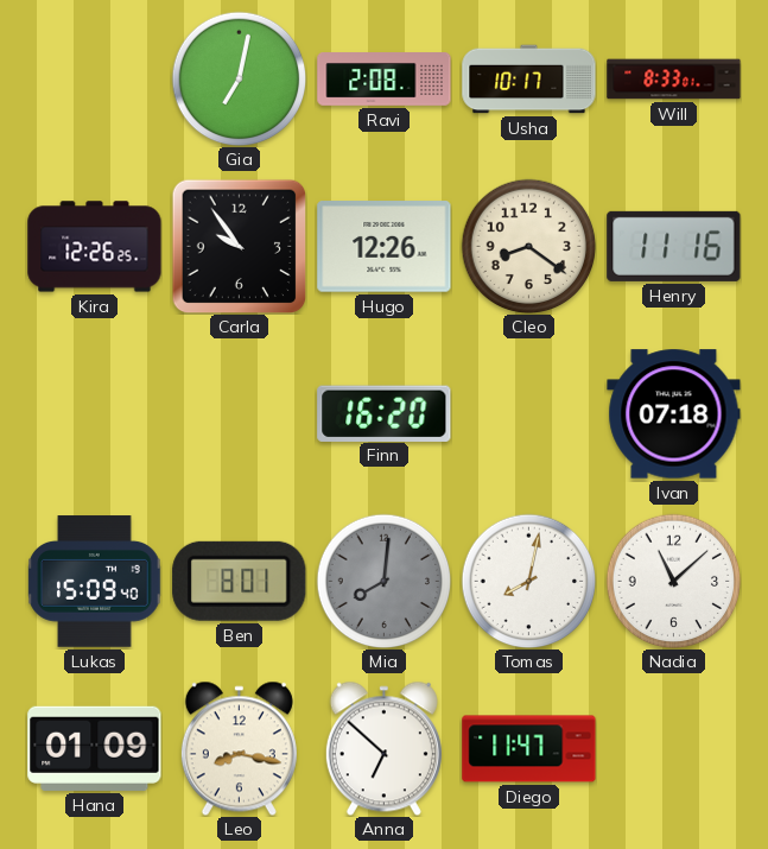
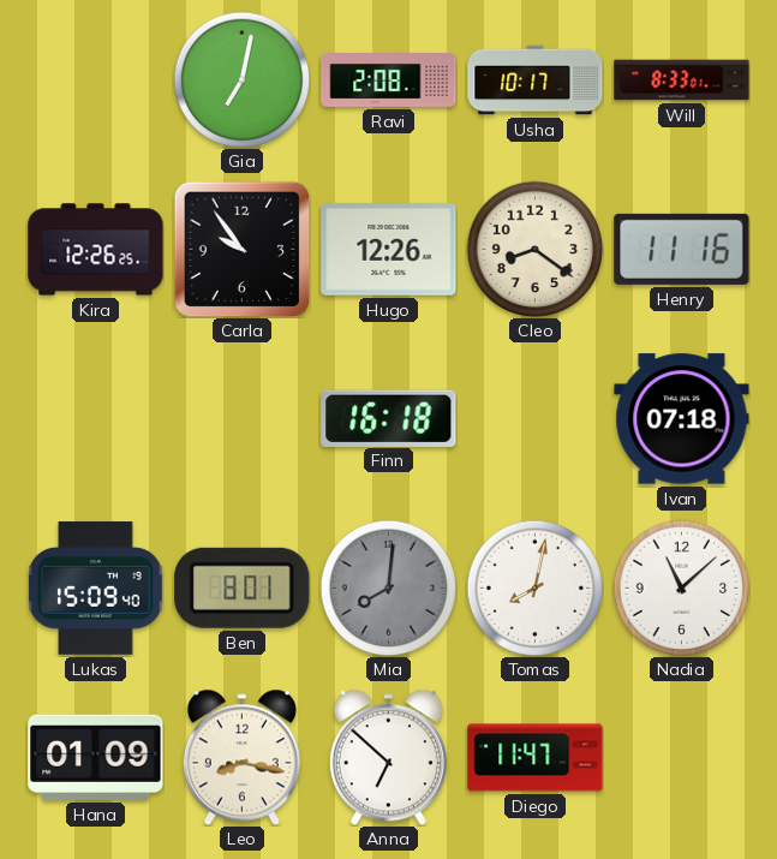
Finn: 16:20 -> 16:18
